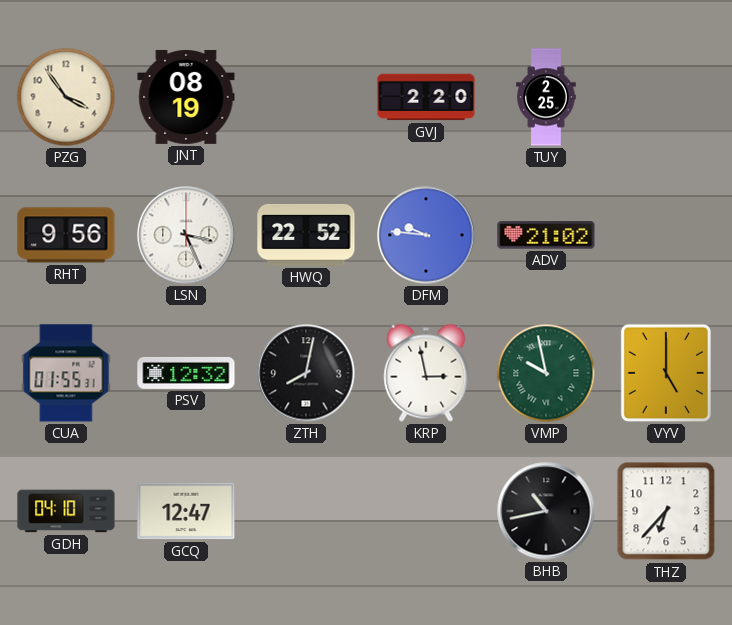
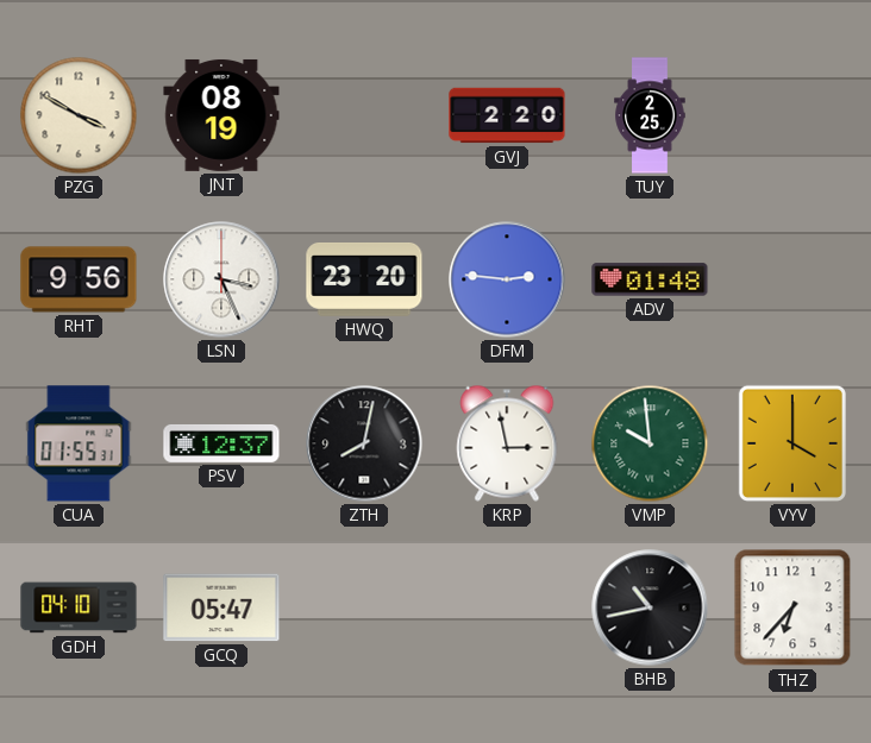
PZG: 3:54 -> 3:50
HWQ: 22:52 -> 23:20
DFM: 9:46 -> 2:46
ADV: 21:02 -> 01:48
PSV: 12:32 -> 12:37
VMP: 9:58 -> 9:59
VYV: 5:00 -> 4:00
GCQ: 12:47 -> 05:47
